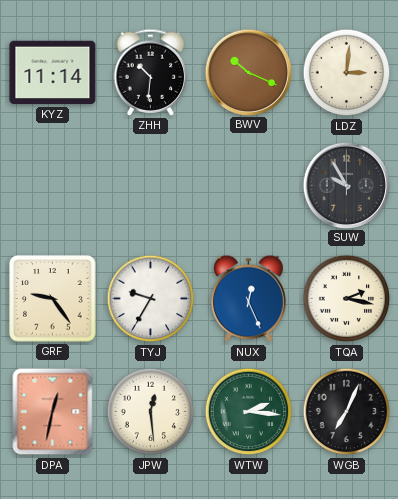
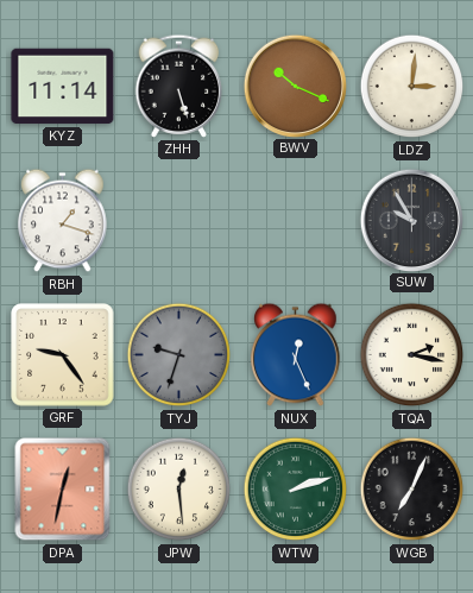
ZHH: 10:31 -> 5:27
RBH: none -> 1:18
TYJ: 9:35 -> 9:33
TYJ dial: white -> grey
WTW: 2:16 -> 2:12
